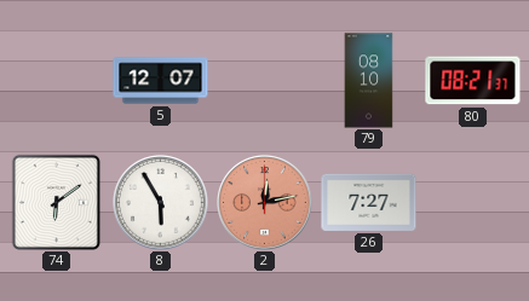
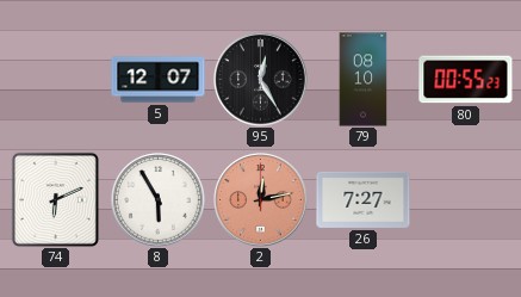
95: none -> 12:25
80: 08:21 -> 00:55
74: 6:09 -> 6:11
